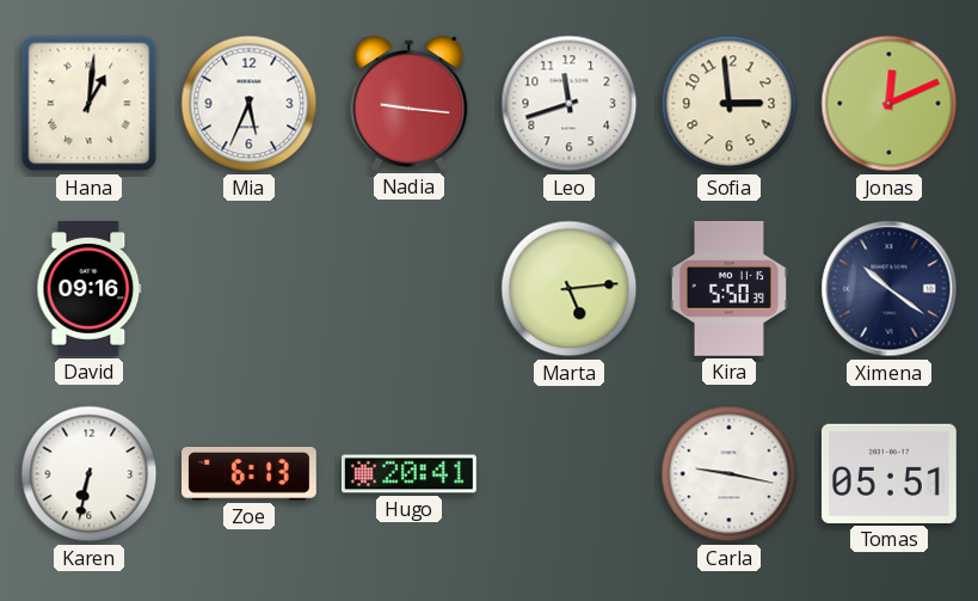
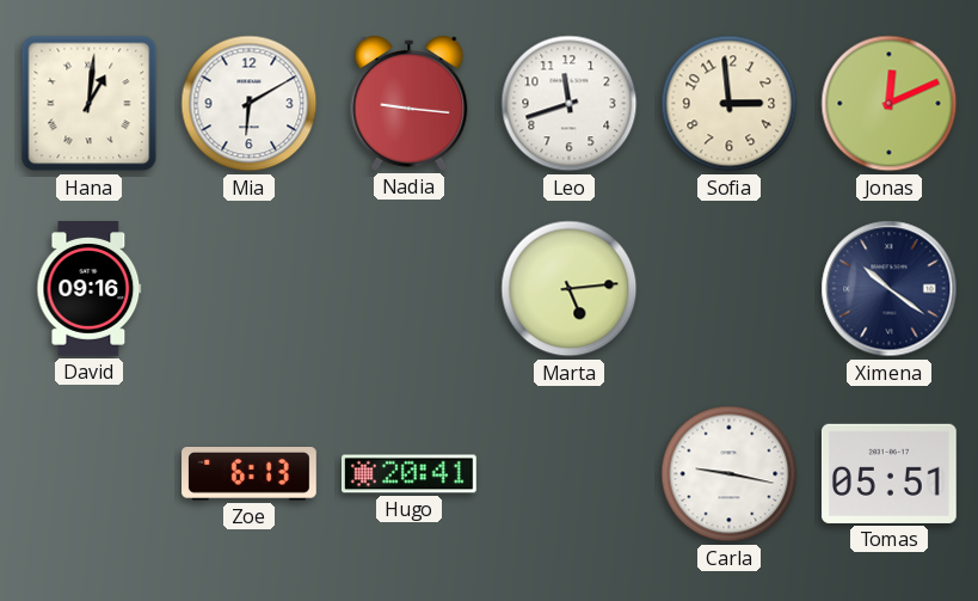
Mia: 5:34 -> 6:10
Kira: 5:50 -> none
Karen: 6:32 -> none
